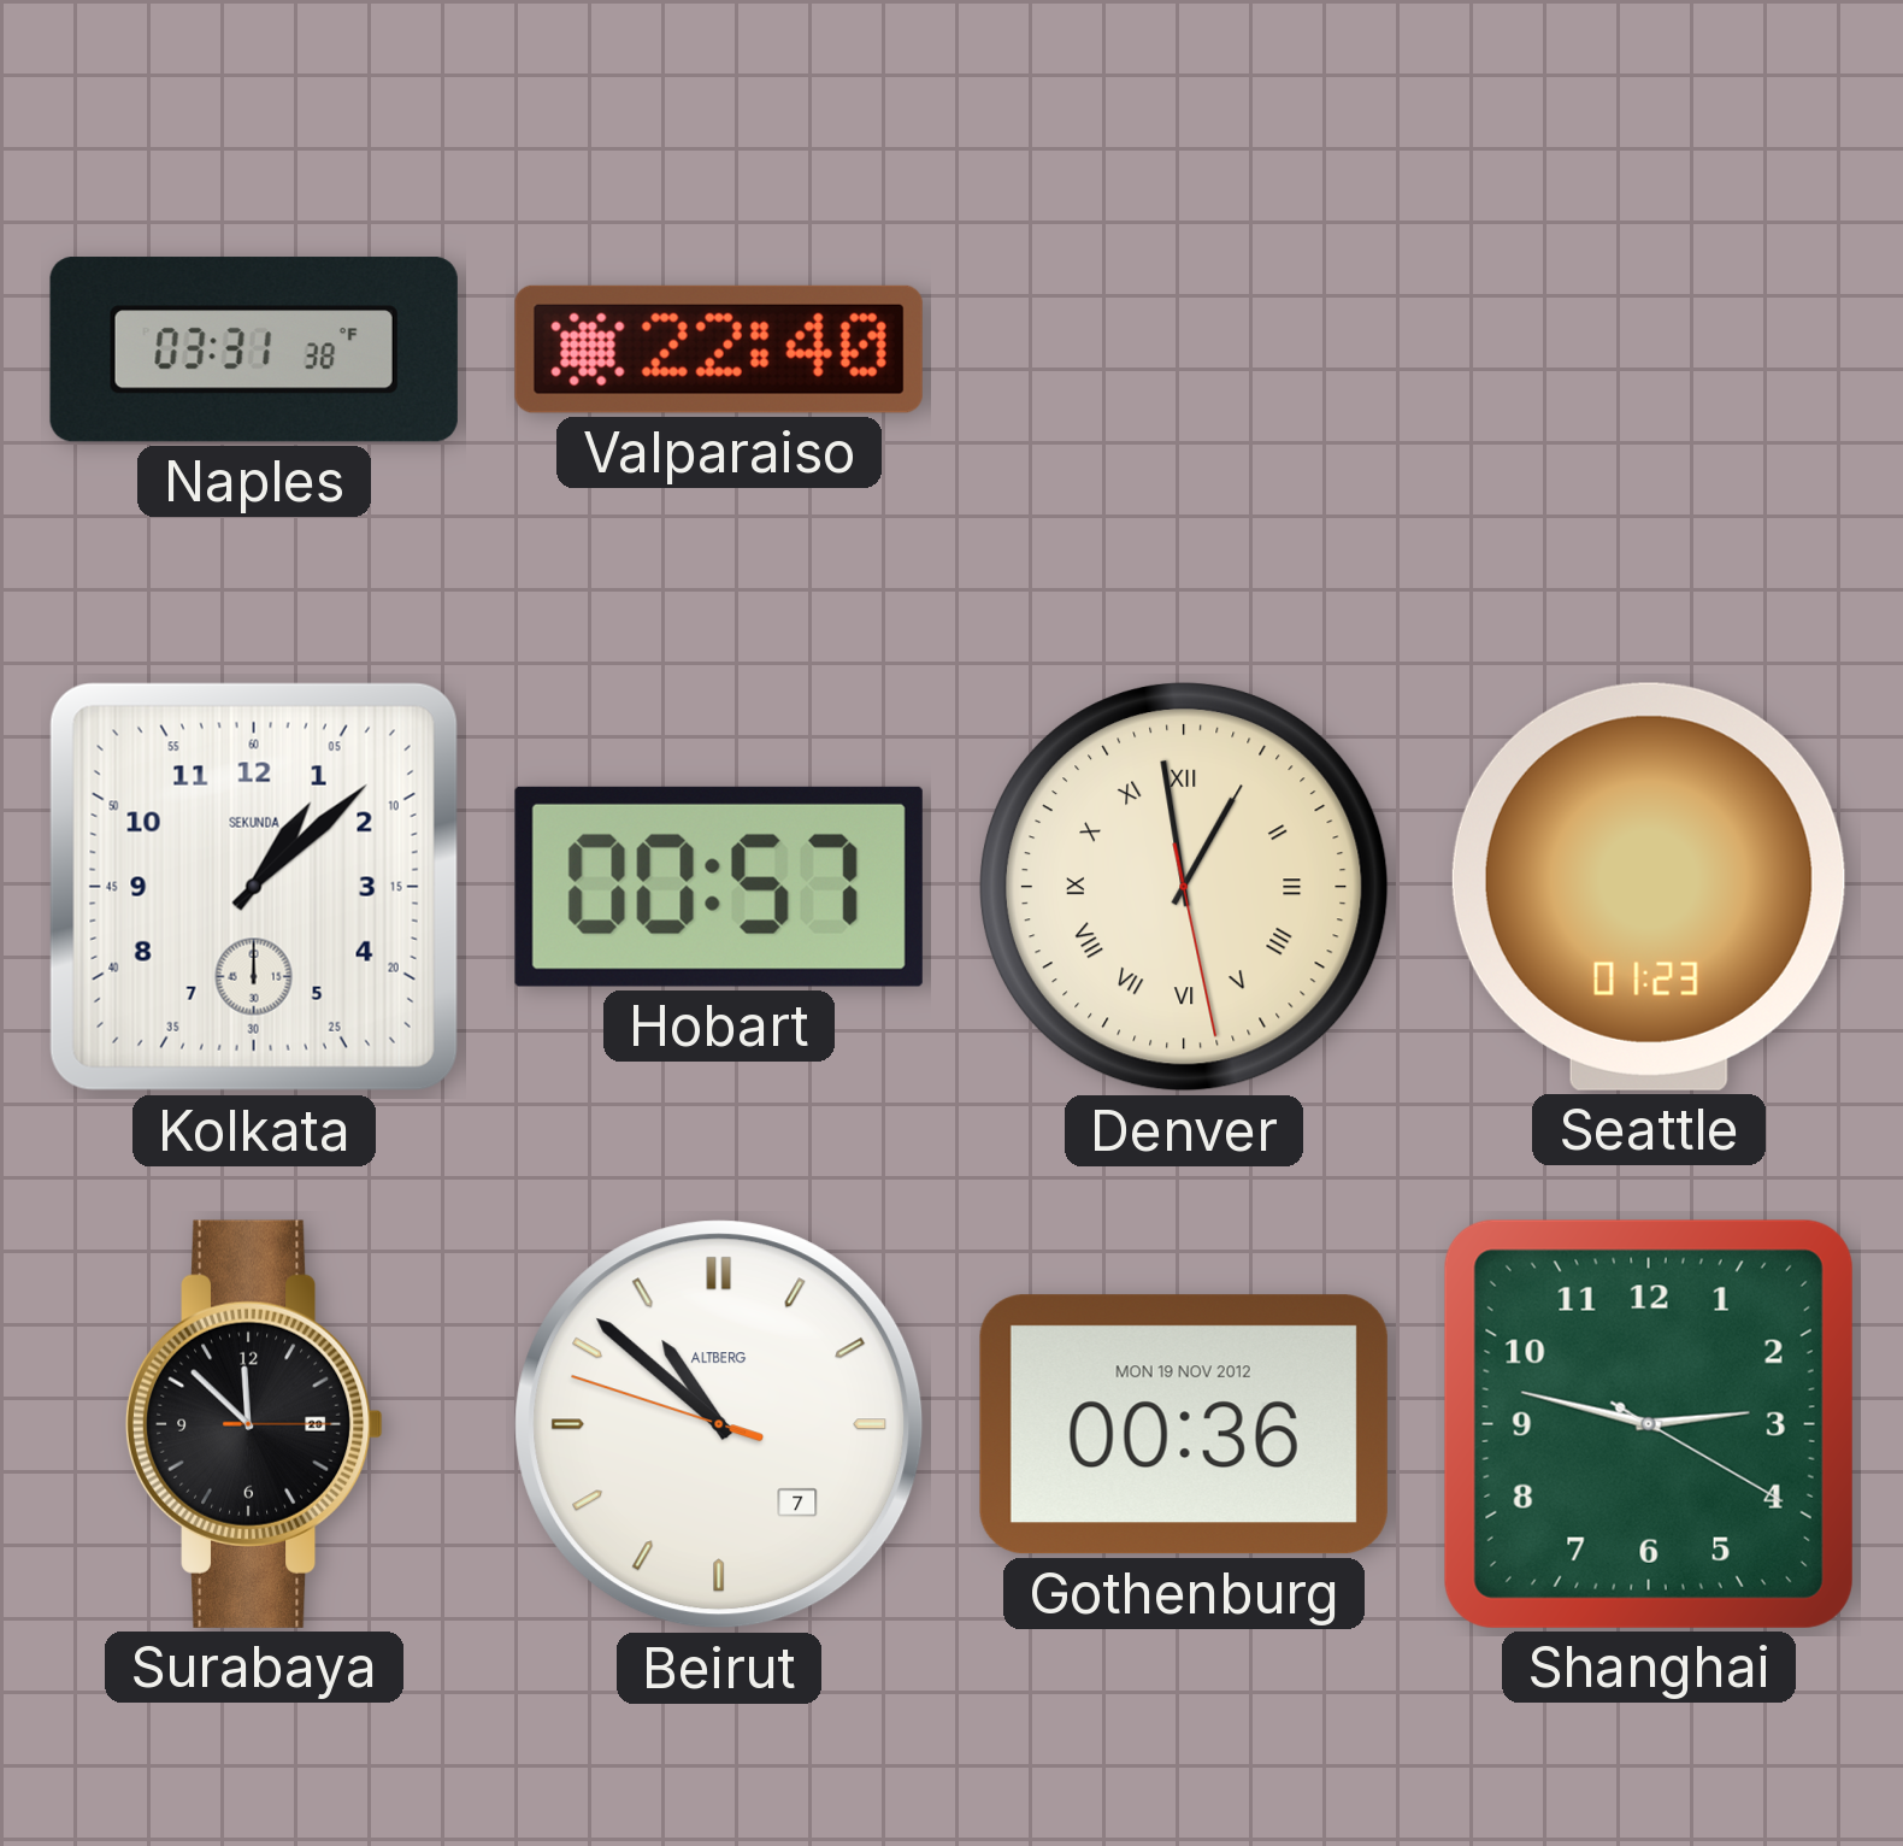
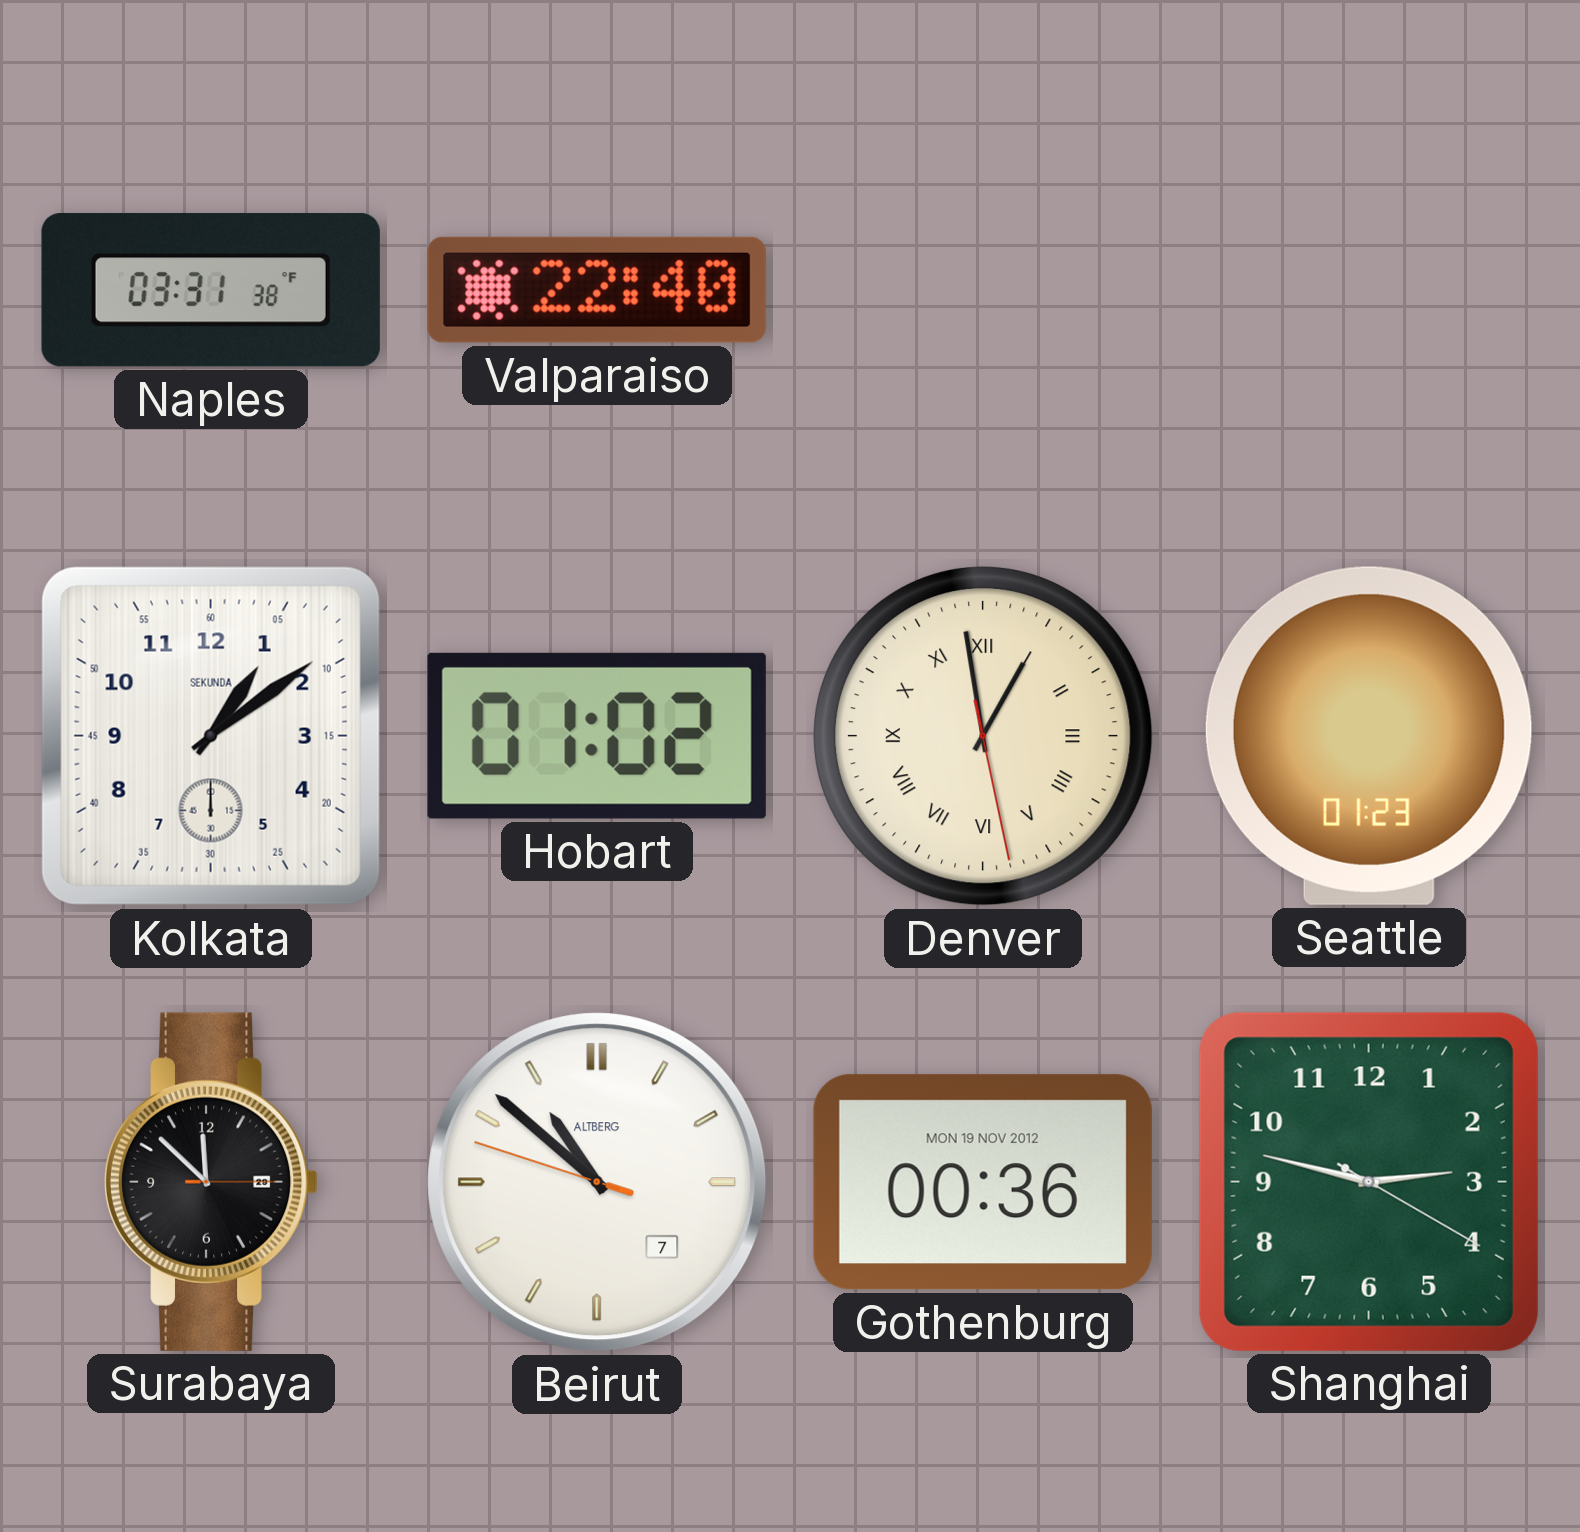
Kolkata: 1:08 -> 1:09
Hobart: 00:57 -> 01:02
